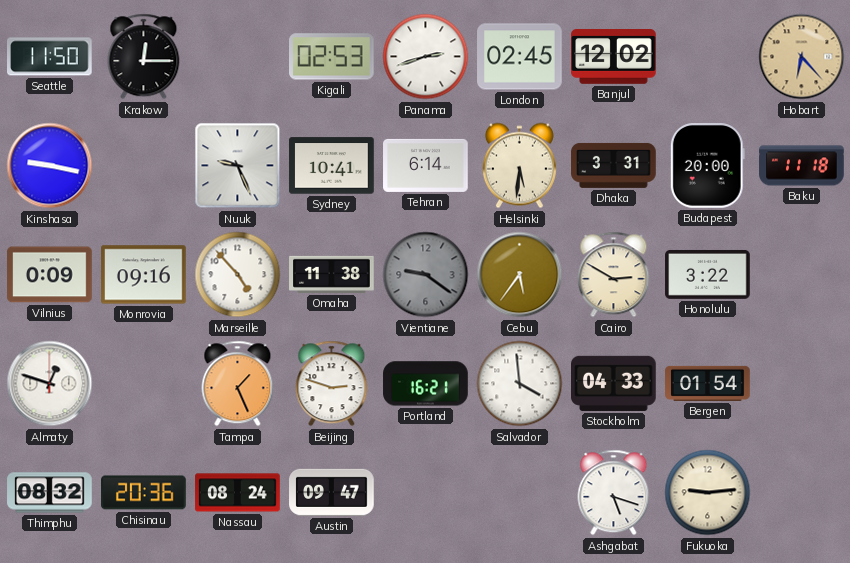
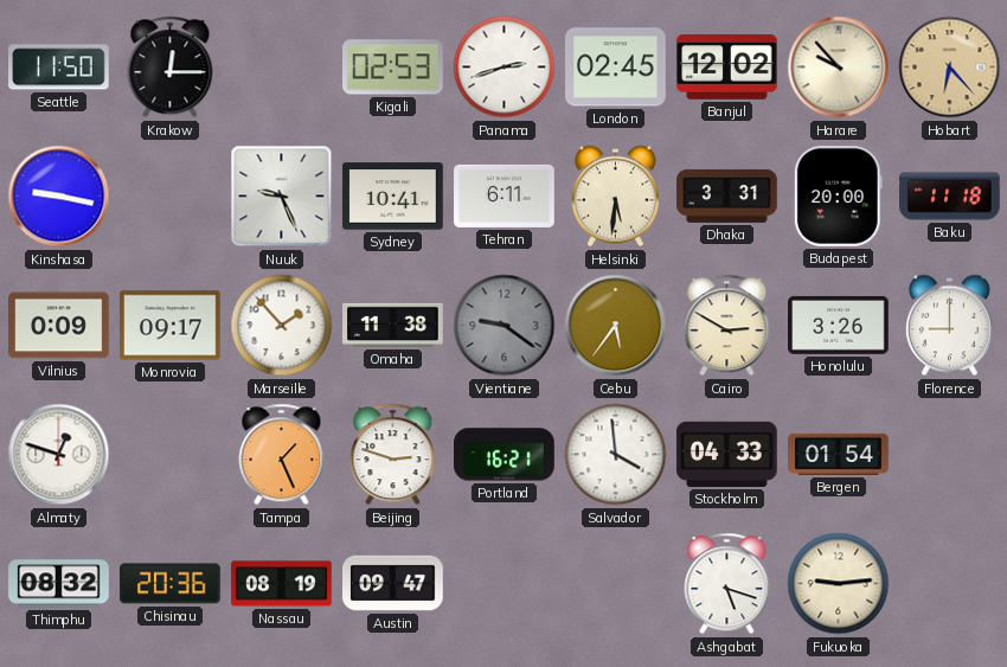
Harare: none -> 9:53
Tehran: 6:14 -> 6:11
Monrovia: 09:16 -> 09:17
Marseille: 4:53 -> 1:53
Honolulu: 3:22 -> 3:26
Florence: none -> 9:00
Nassau: 08:24 -> 08:19
